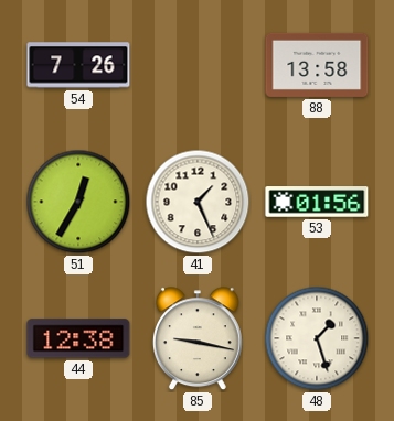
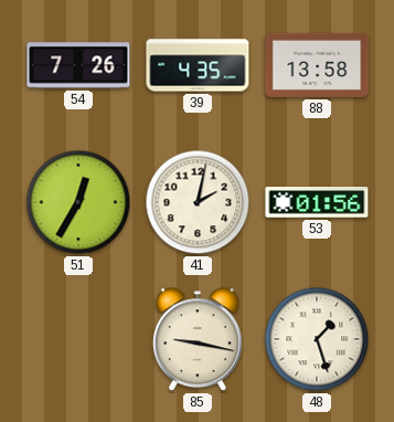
39: none -> 4:35
41: 1:26 -> 2:02
44: 12:38 -> none
